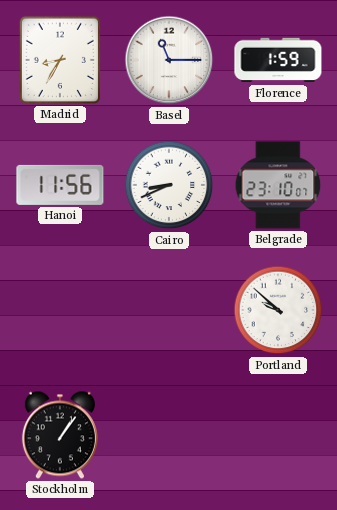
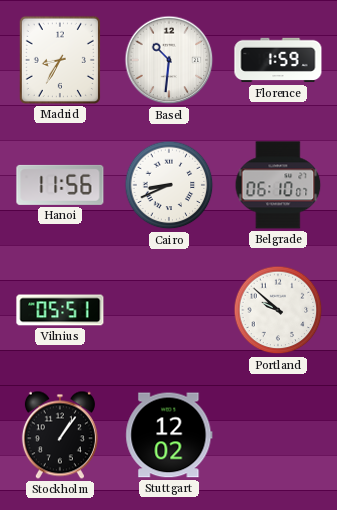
Basel: 11:15 -> 10:31
Belgrade: 23:10 -> 06:10
Vilnius: none -> 05:51
Stuttgart: none -> 12:02
